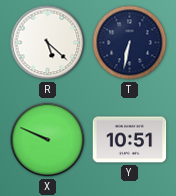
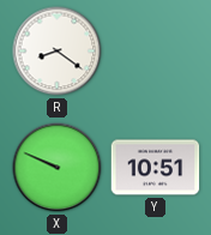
R: 5:22 -> 8:21
T: 6:32 -> none
